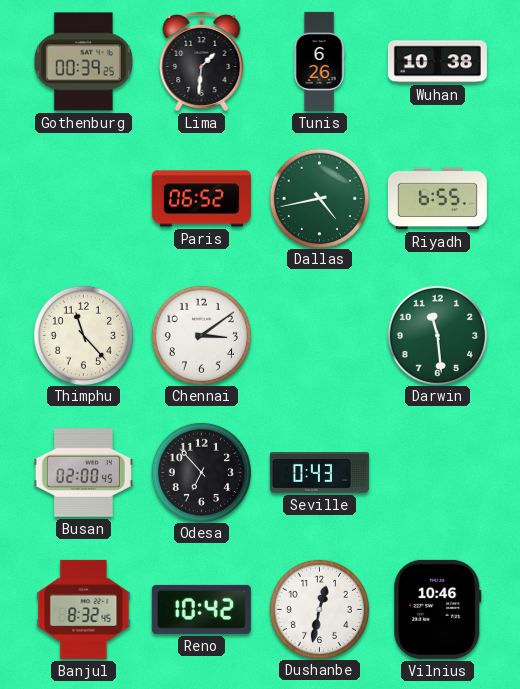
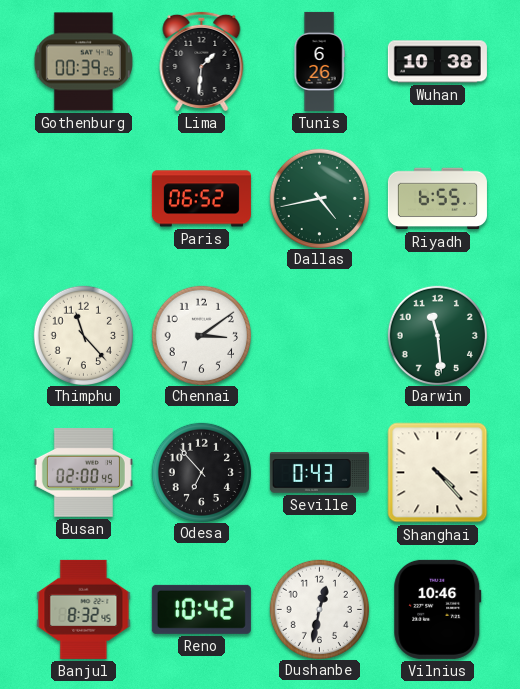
Shanghai: none -> 4:23
